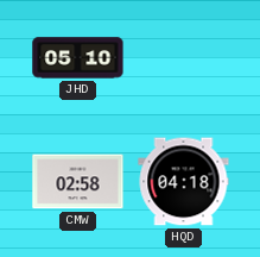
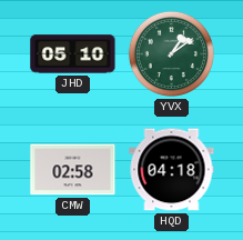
YVX: none -> 1:09
